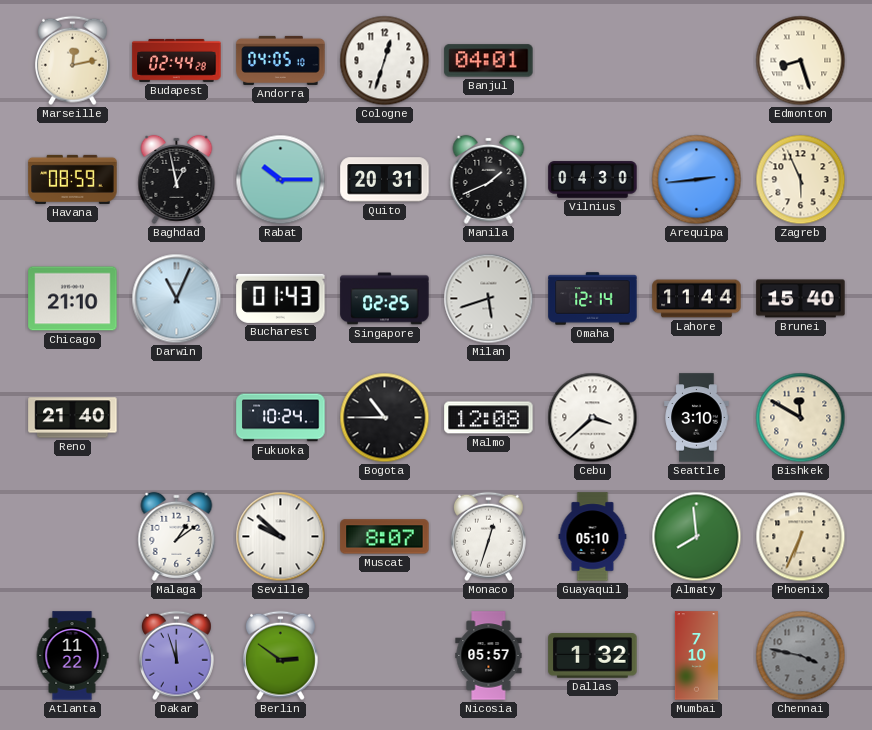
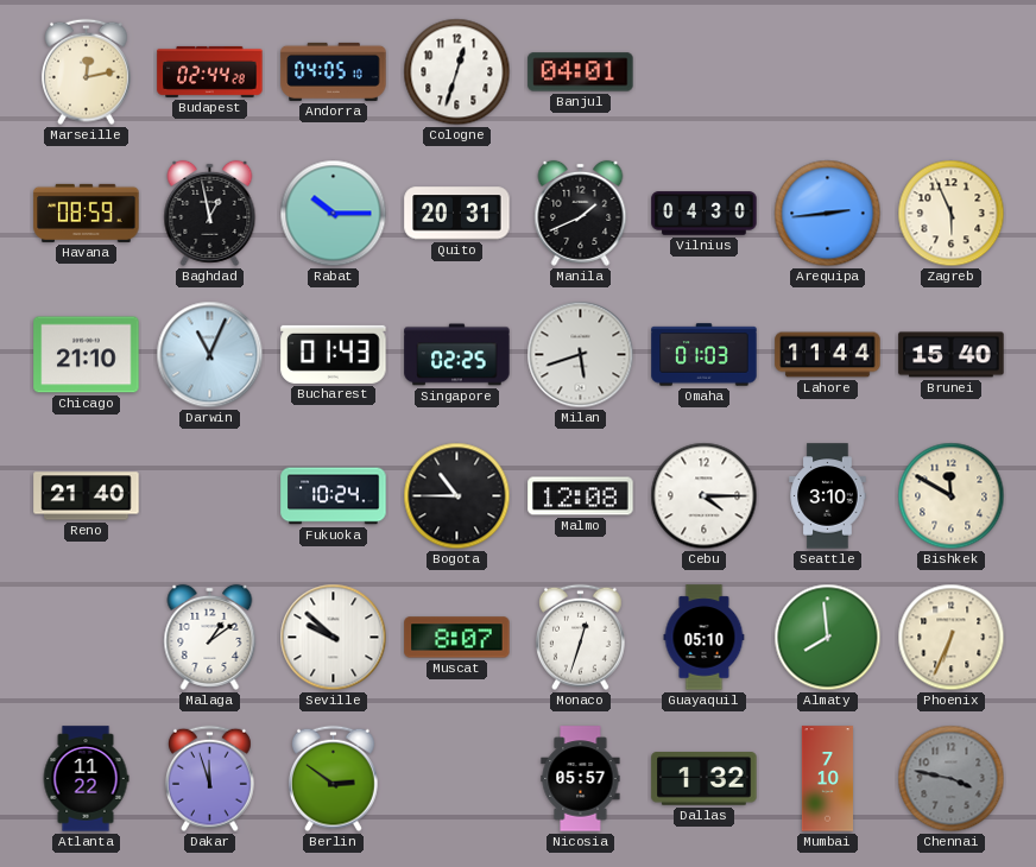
Edmonton: 8:27 -> none
Omaha: 12:14 -> 01:03
Cebu: 3:38 -> 4:15
